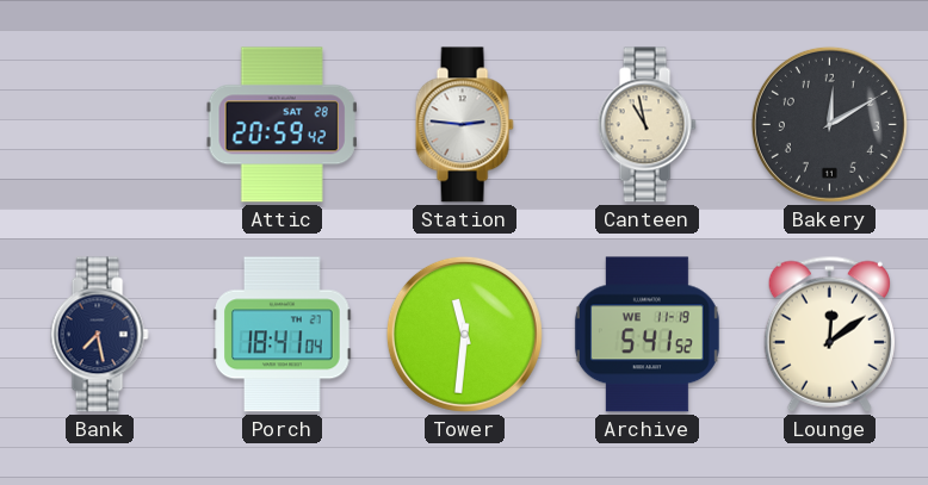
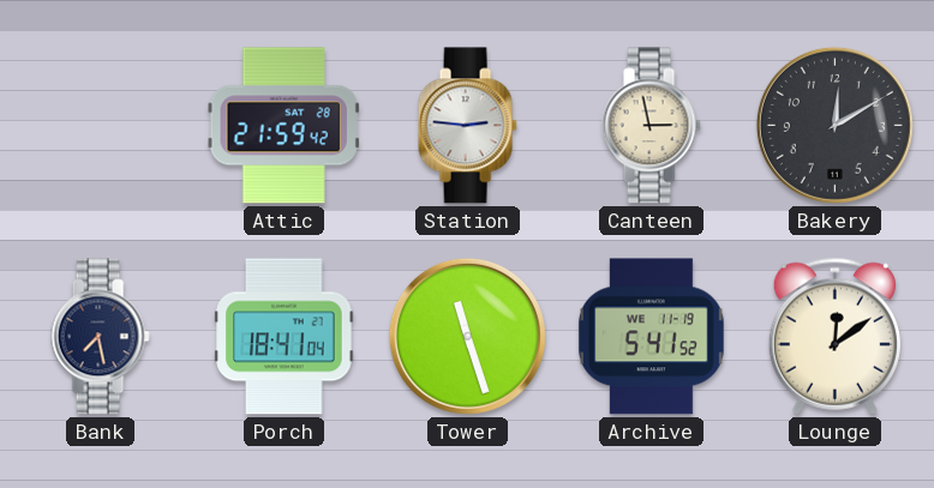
Attic: 20:59 -> 21:59
Canteen: 10:58 -> 2:58
Tower: 11:31 -> 11:27
